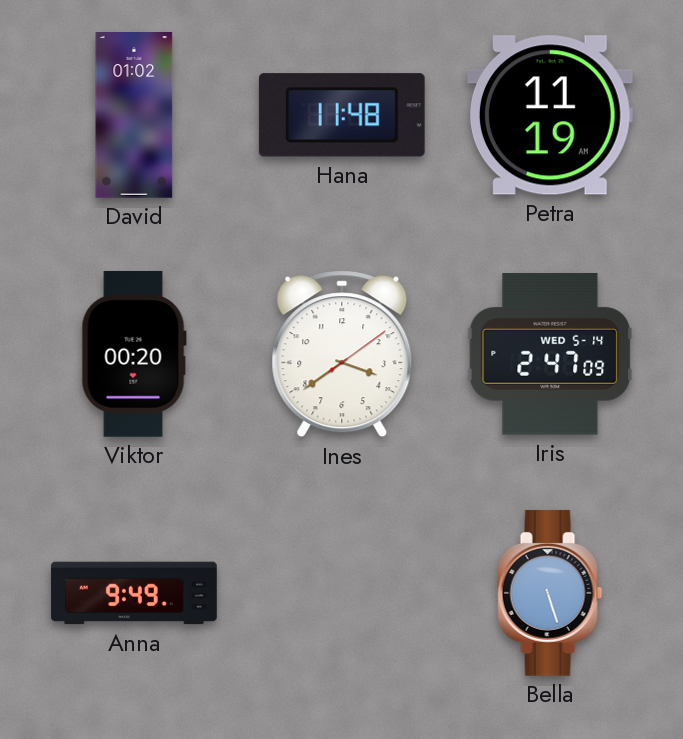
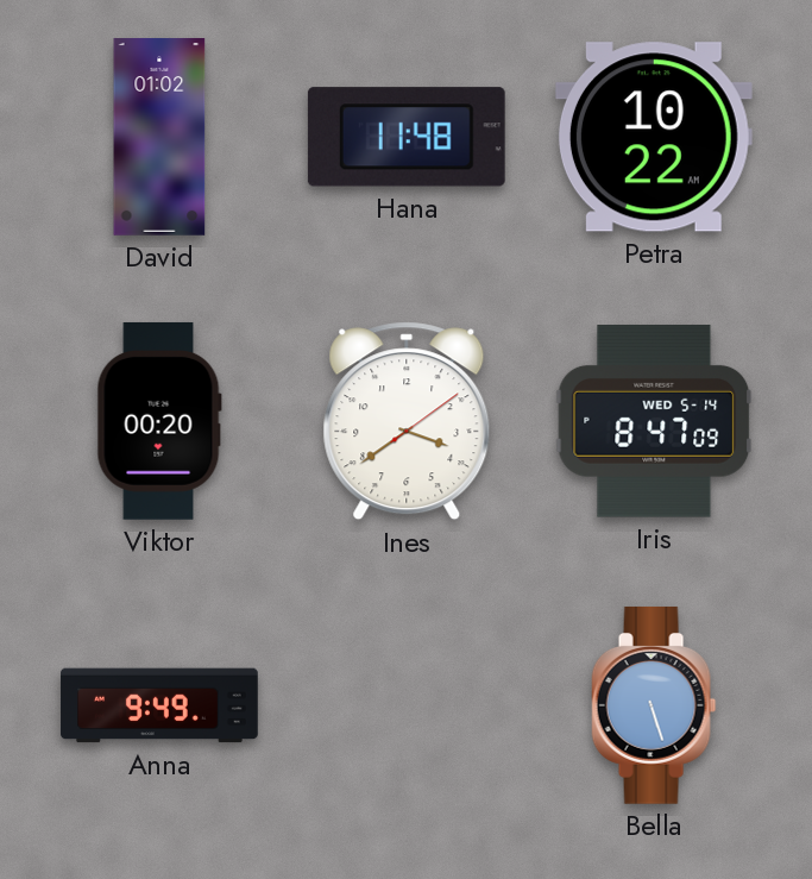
Petra: 11:19 -> 10:22
Iris: 2:47 -> 8:47
